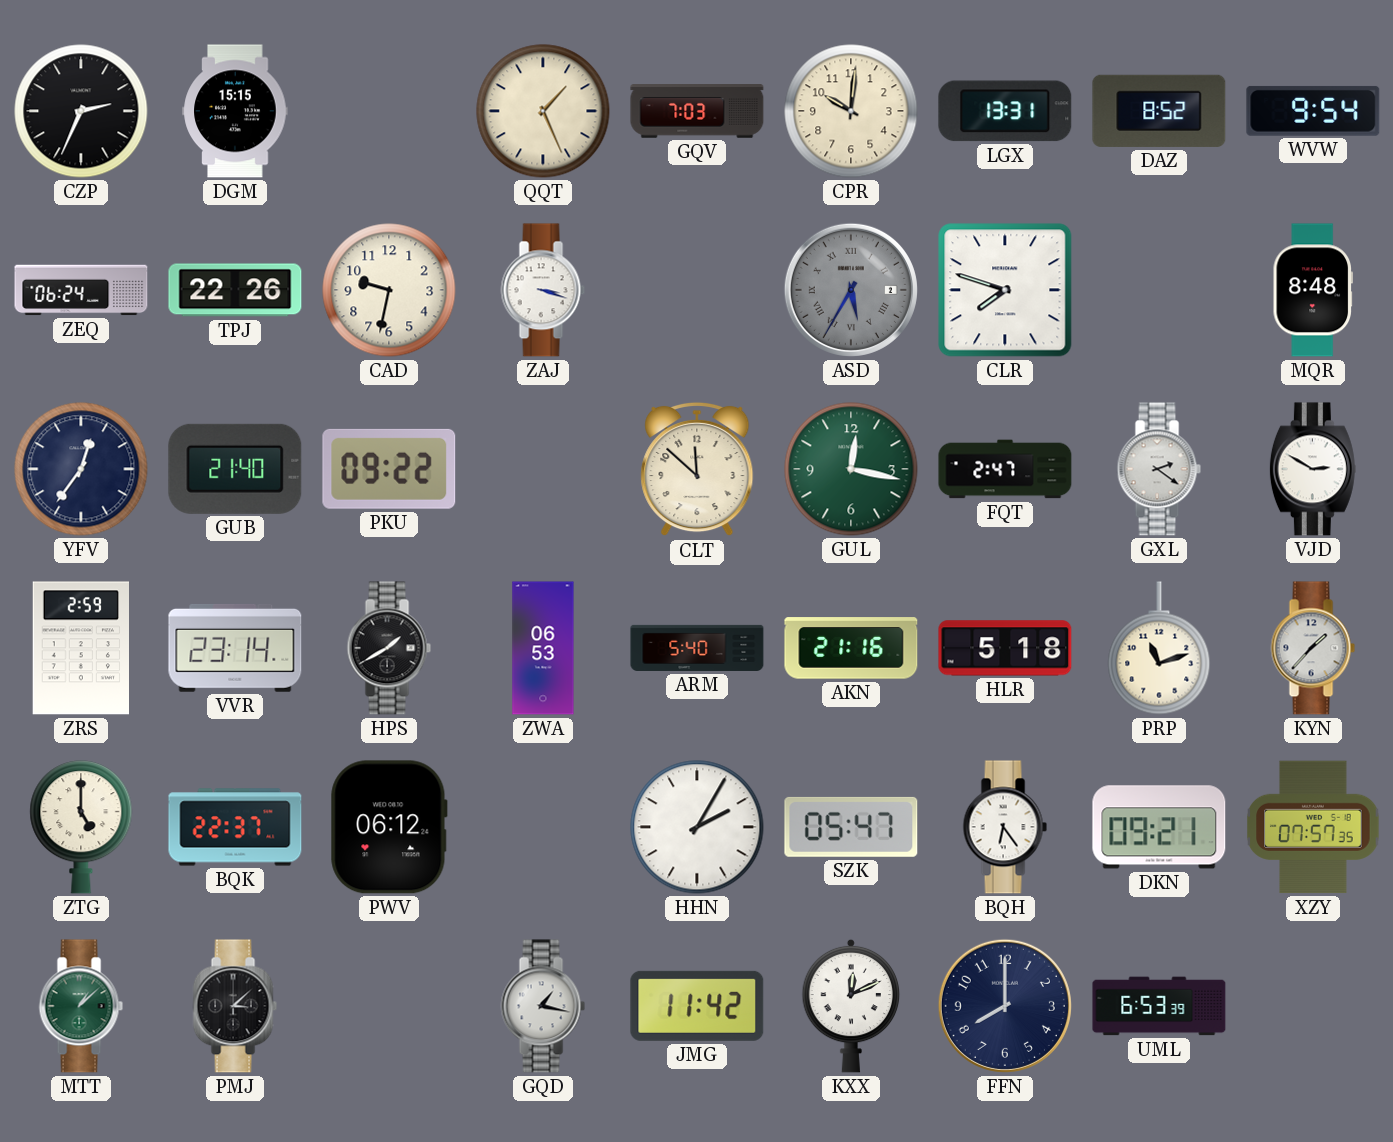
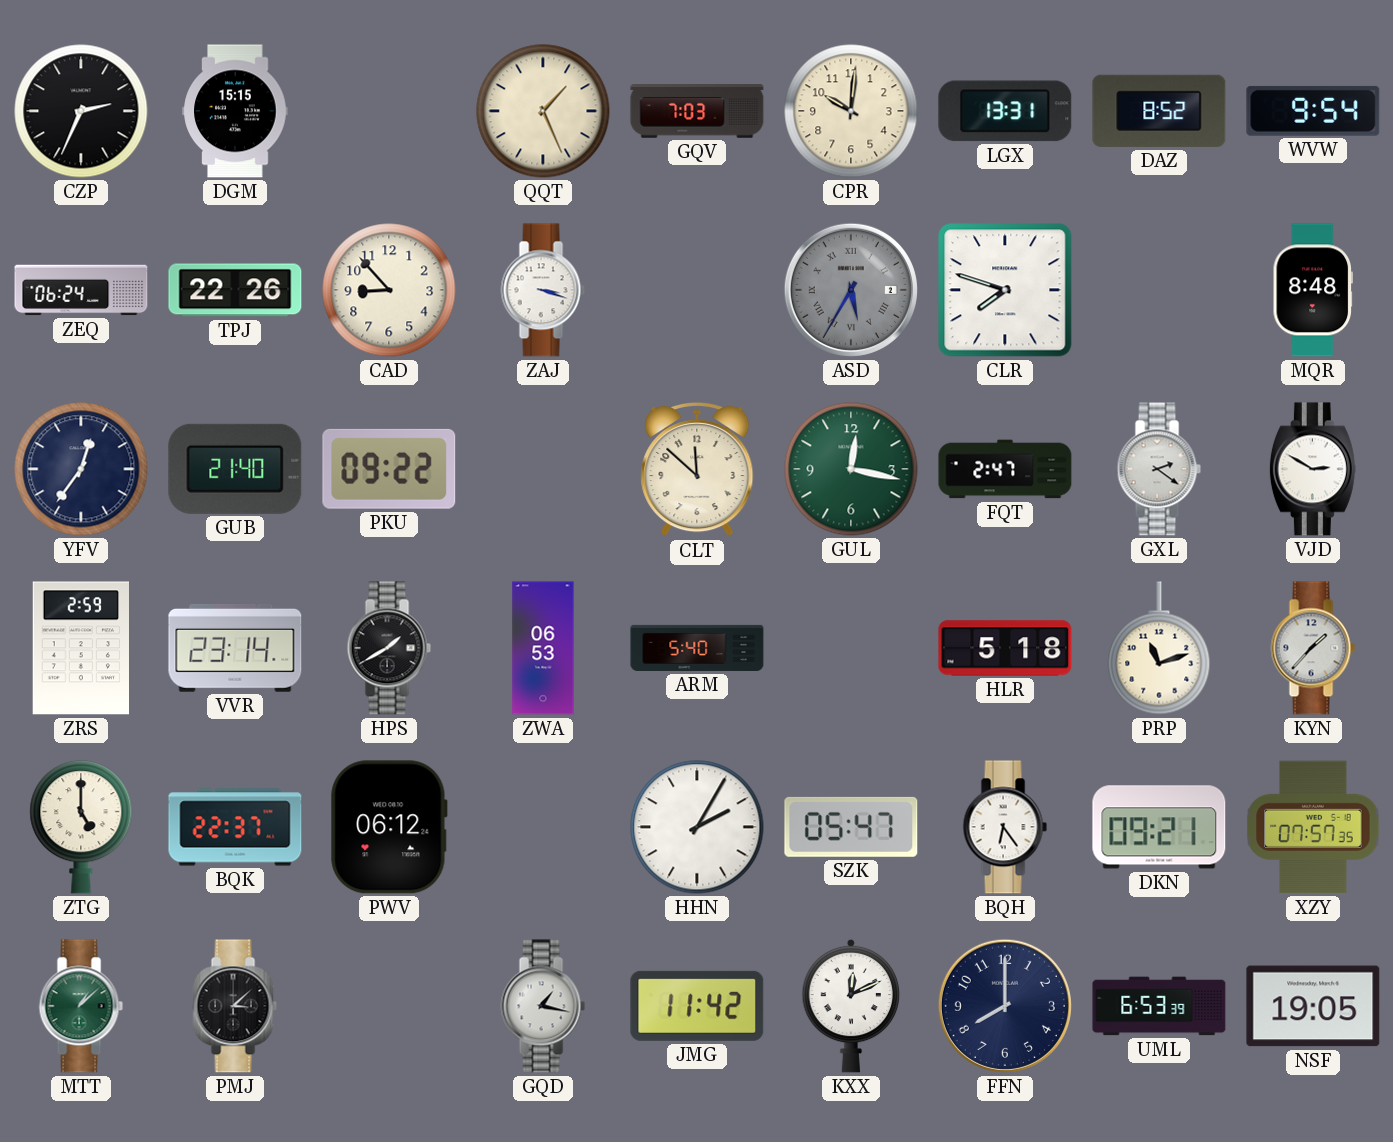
CAD: 9:32 -> 8:53
AKN: 21:16 -> none
NSF: none -> 19:05
